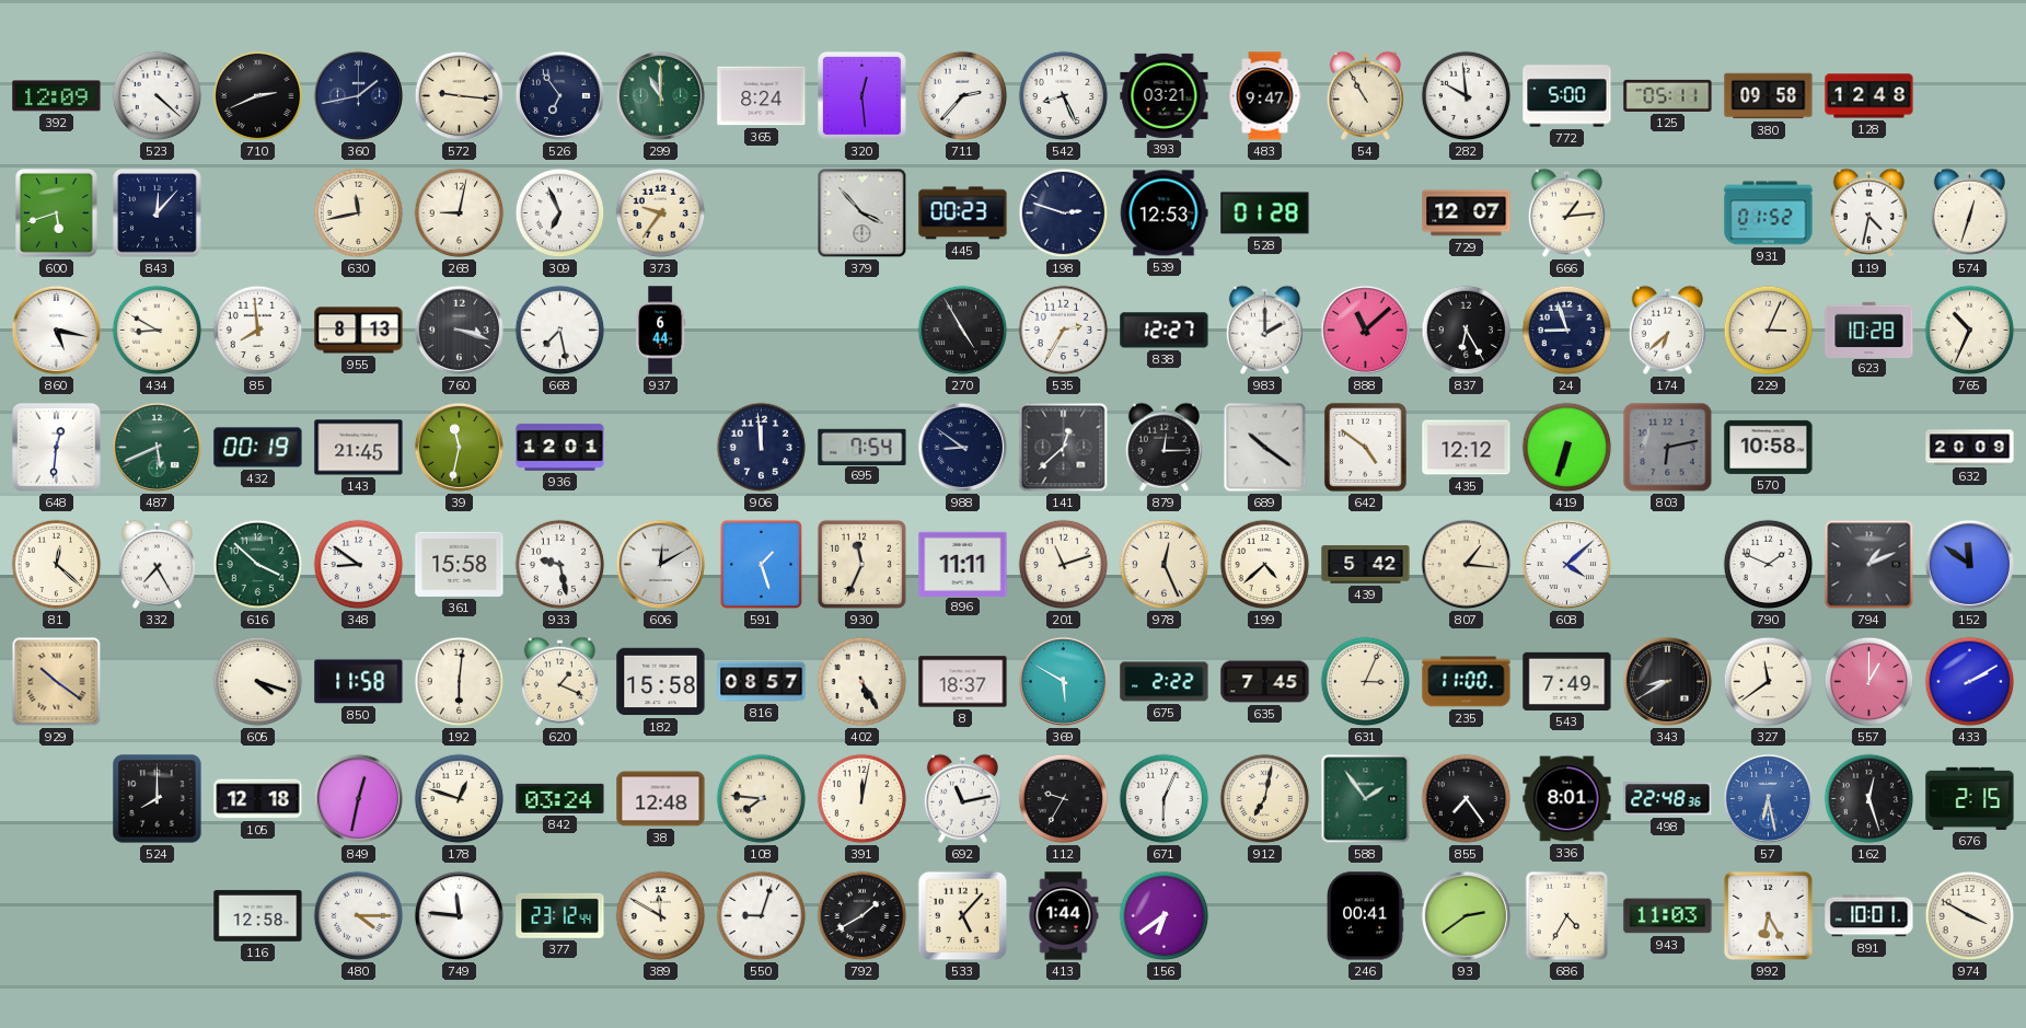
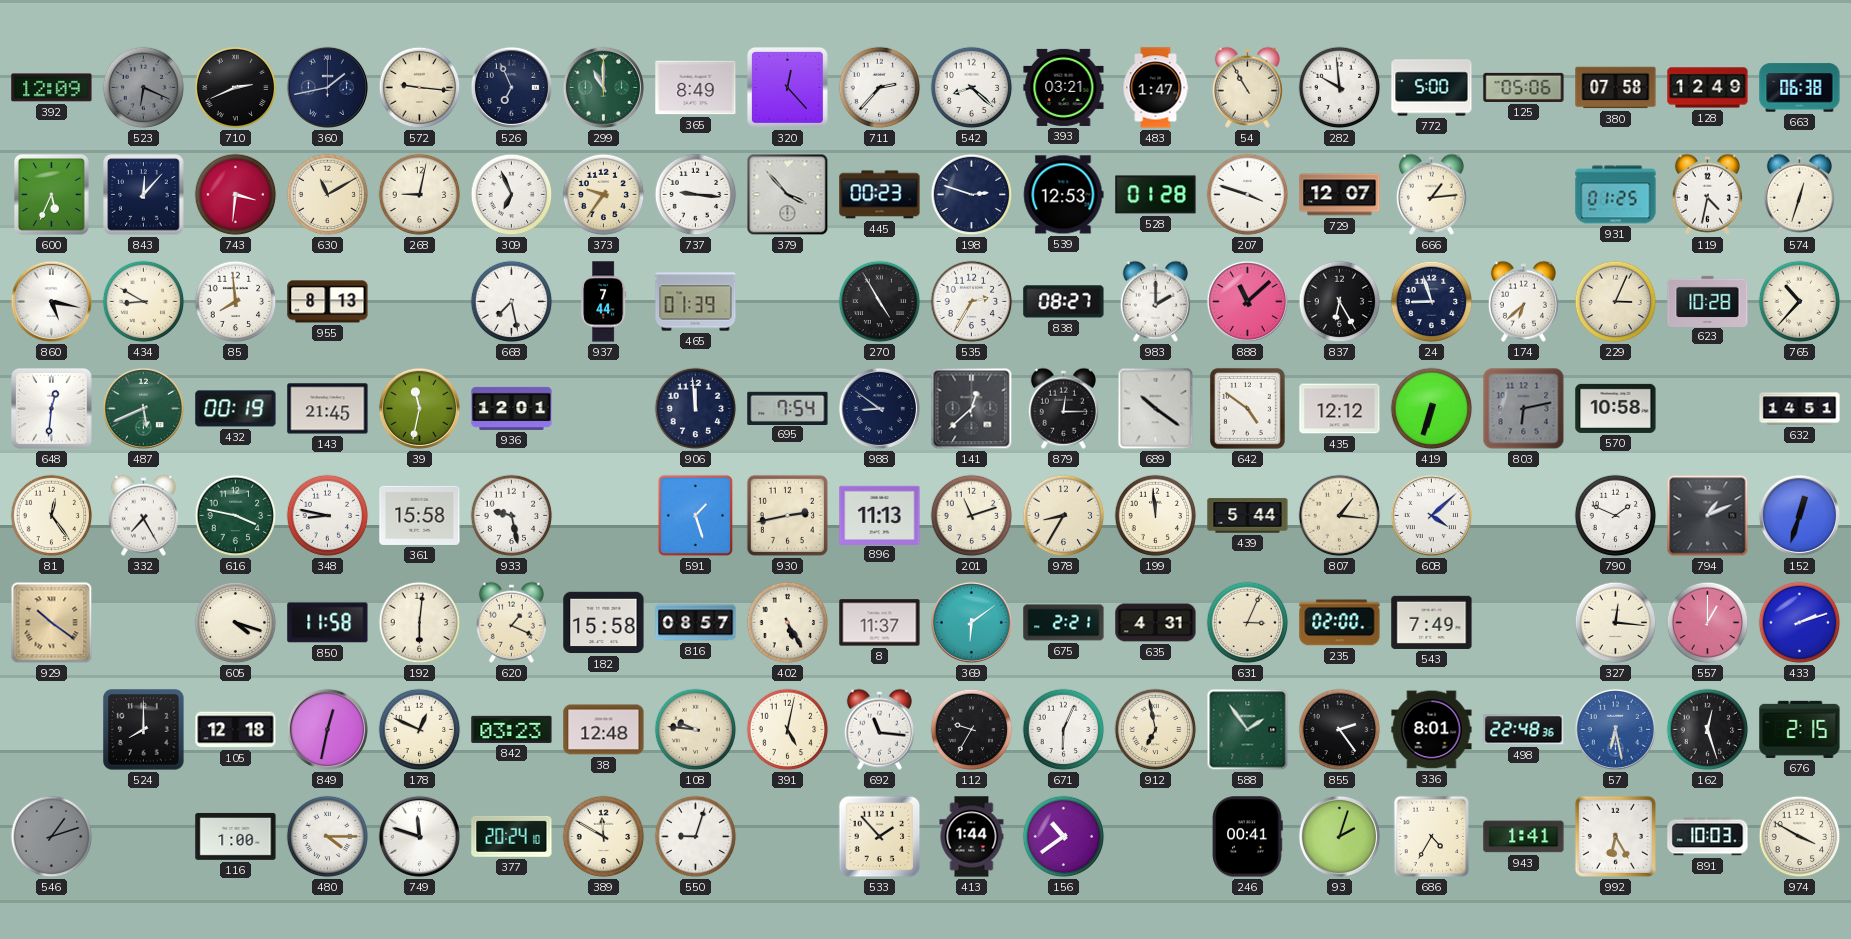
523: 4:22 -> 6:19
523 dial: white -> grey
526: 6:54 -> 6:56
365: 8:24 -> 8:49
320: 12:29 -> 12:23
542: 8:26 -> 8:22
483: 9:47 -> 1:47
125: 05:11 -> 05:06
380: 09:58 -> 07:58
128: 12:48 -> 12:49
663: none -> 06:38
600: 5:42 -> 5:34
743: none -> 3:31
630: 11:43 -> 11:10
737: none -> 9:16
207: none -> 3:48
931: 01:52 -> 01:25
760: 3:18 -> none
937: 6:44 -> 7:44
465: none -> 01:39
838: 12:27 -> 08:27
765: 10:34 -> 10:37
632: 20:09 -> 14:51
81: 12:22 -> 12:24
616: 3:52 -> 3:47
348: 8:51 -> 8:47
606: 12:10 -> none
930: 11:34 -> 2:43
896: 11:11 -> 11:13
978: 12:26 -> 8:35
199: 4:38 -> 11:59
439: 5:42 -> 5:44
152: 11:51 -> 12:33
8: 18:37 -> 11:37
369: 5:50 -> 6:09
675: 2:22 -> 2:21
635: 7:45 -> 4:31
235: 11:00 -> 02:00
343: 8:40 -> none
327: 11:39 -> 12:16
433: 2:10 -> 2:12
178: 12:48 -> 12:49
842: 03:24 -> 03:23
108: 7:46 -> 9:46
391: 12:02 -> 5:02
692: 11:13 -> 11:16
912: 7:02 -> 6:58
855: 7:24 -> 2:24
546: none -> 1:12
116: 12:58 -> 1:00
749: 11:46 -> 11:48
377: 23:12 -> 20:24
792: 1:40 -> none
533: 5:07 -> 1:53
156: 6:39 -> 10:39
93: 2:39 -> 2:03
943: 11:03 -> 1:41
891: 10:01 -> 10:03
